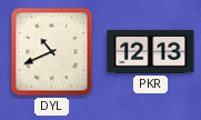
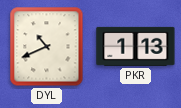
PKR: 12:13 -> 1:13
